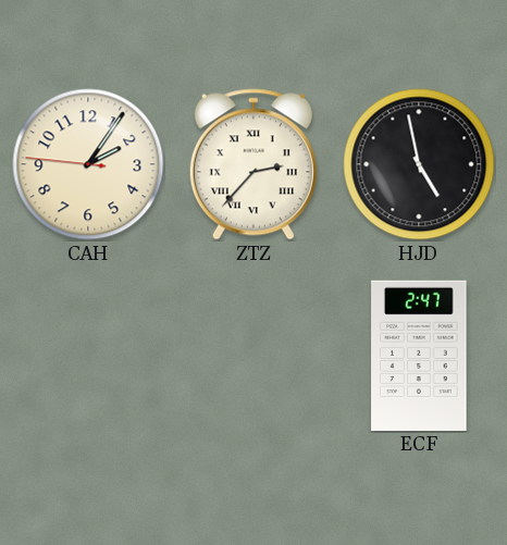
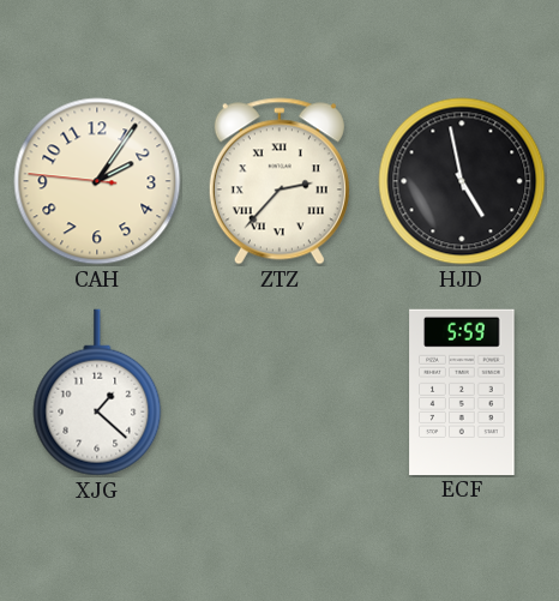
XJG: none -> 1:22
ECF: 2:47 -> 5:59
